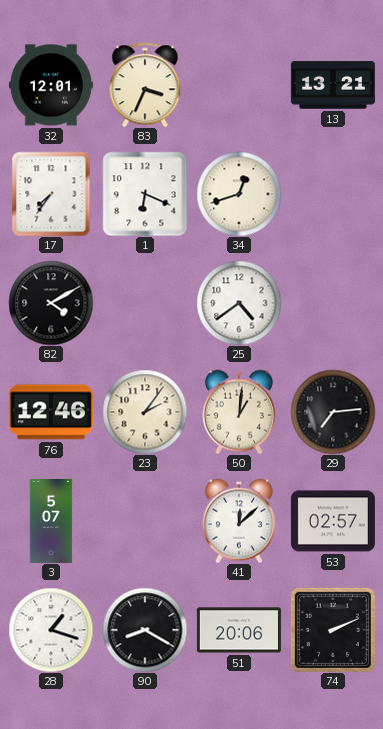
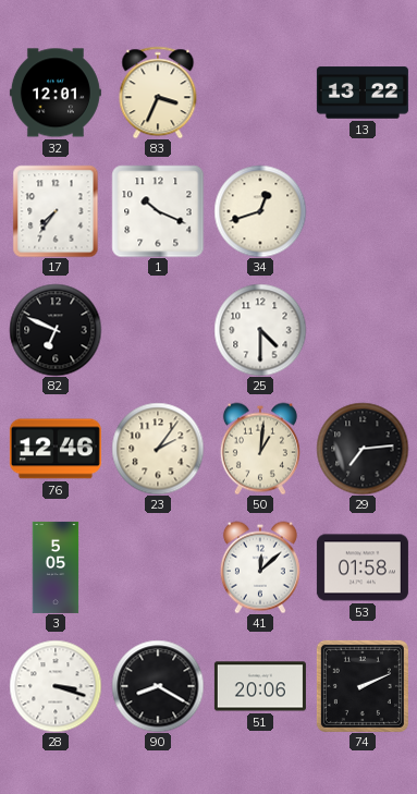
13: 13:21 -> 13:22
1: 6:19 -> 10:19
82: 4:10 -> 6:49
25: 4:39 -> 4:30
3: 5:07 -> 5:05
53: 02:57 -> 01:58
28: 1:18 -> 3:18
